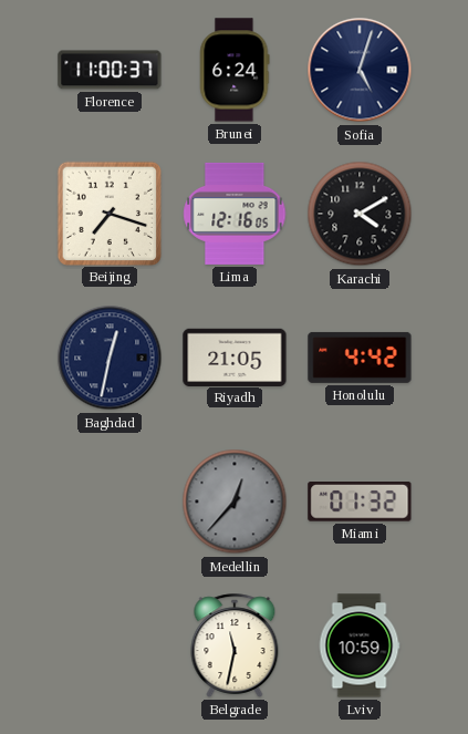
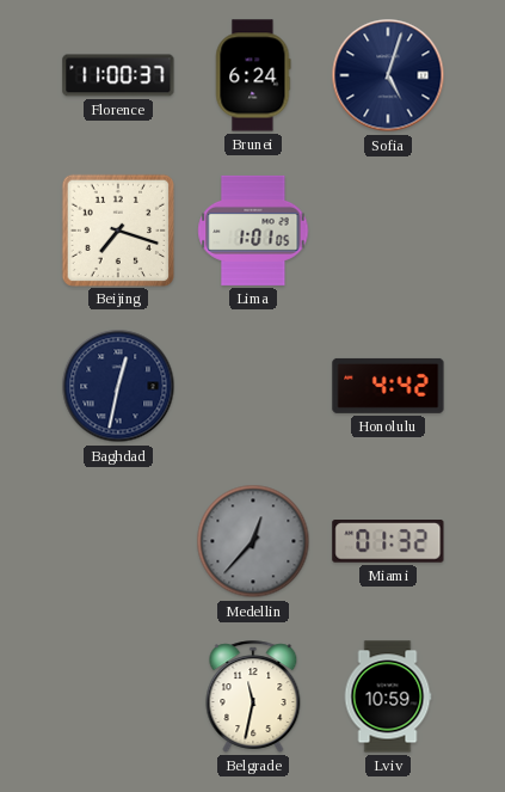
Lima: 12:16 -> 1:01
Karachi: 4:10 -> none
Riyadh: 21:05 -> none
